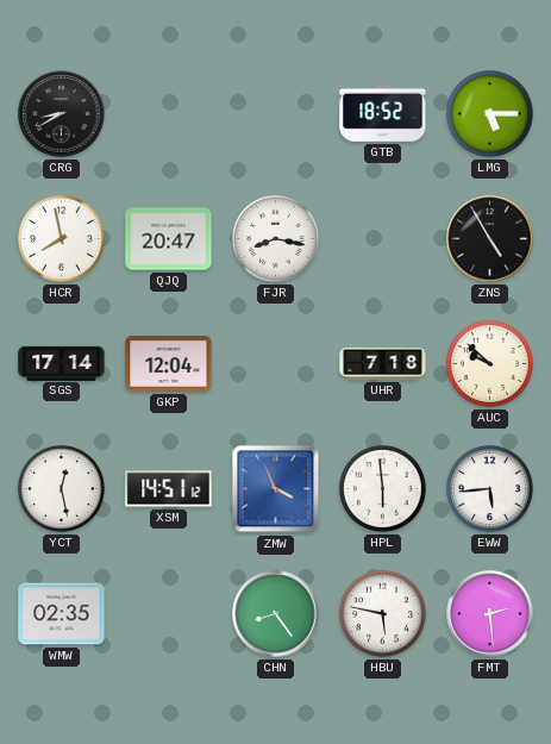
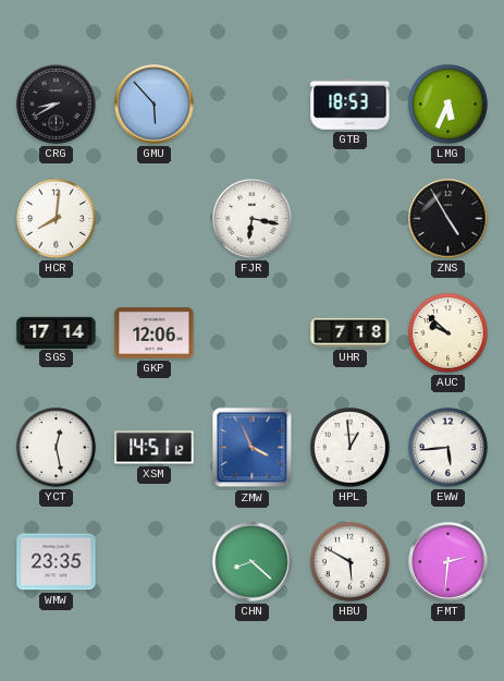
GMU: none -> 5:53
GTB: 18:52 -> 18:53
LMG: 5:15 -> 5:34
HCR: 7:58 -> 8:01
QJQ: 20:47 -> none
FJR: 8:17 -> 6:17
GKP: 12:04 -> 12:06
HPL: 5:59 -> 12:59
WMW: 02:35 -> 23:35
CHN: 8:24 -> 8:22
HBU: 5:47 -> 5:50
FMT: 2:29 -> 2:31
